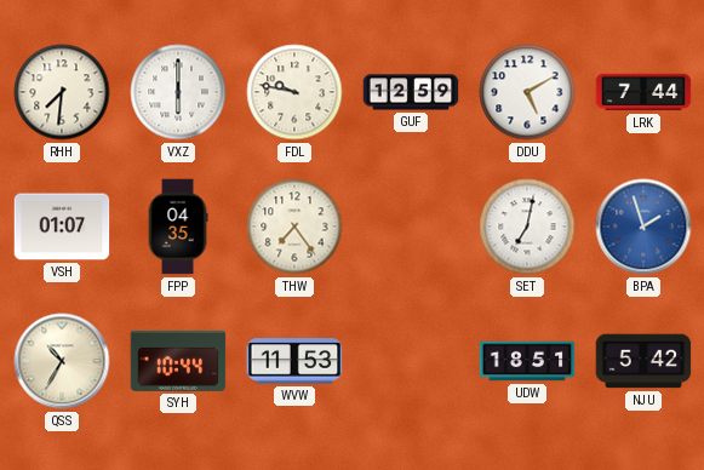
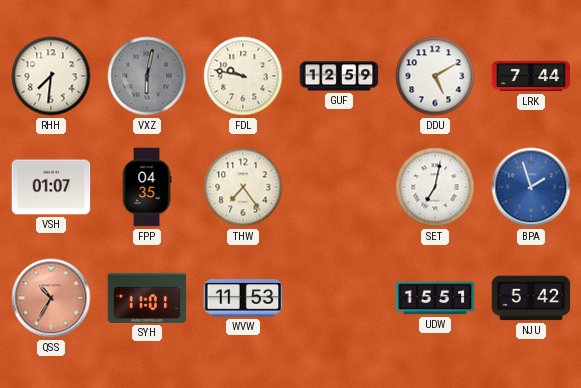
VXZ: 6:00 -> 6:02
VXZ dial: white -> grey
QSS dial: cream -> salmon
SYH: 10:44 -> 11:01
UDW: 18:51 -> 15:51
